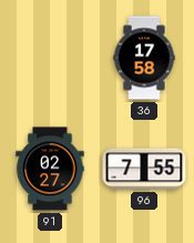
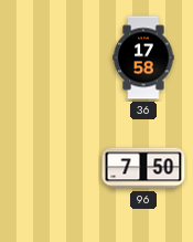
91: 02:27 -> none
96: 7:55 -> 7:50
